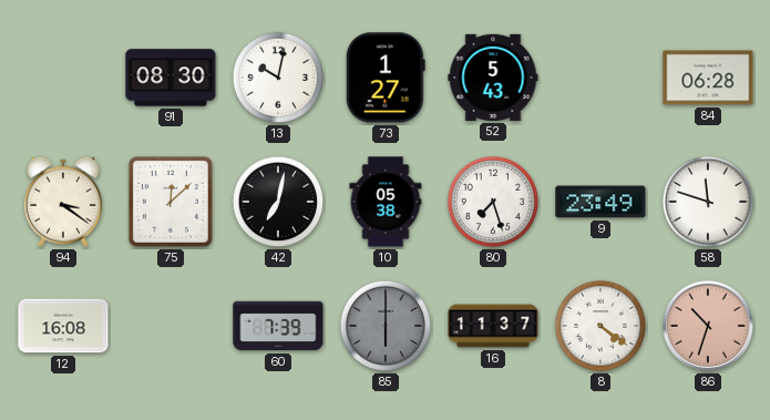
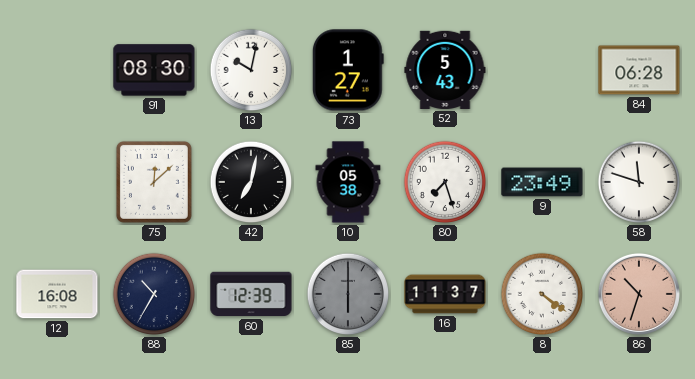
94: 3:21 -> none
88: none -> 10:35
60: 7:39 -> 12:39
